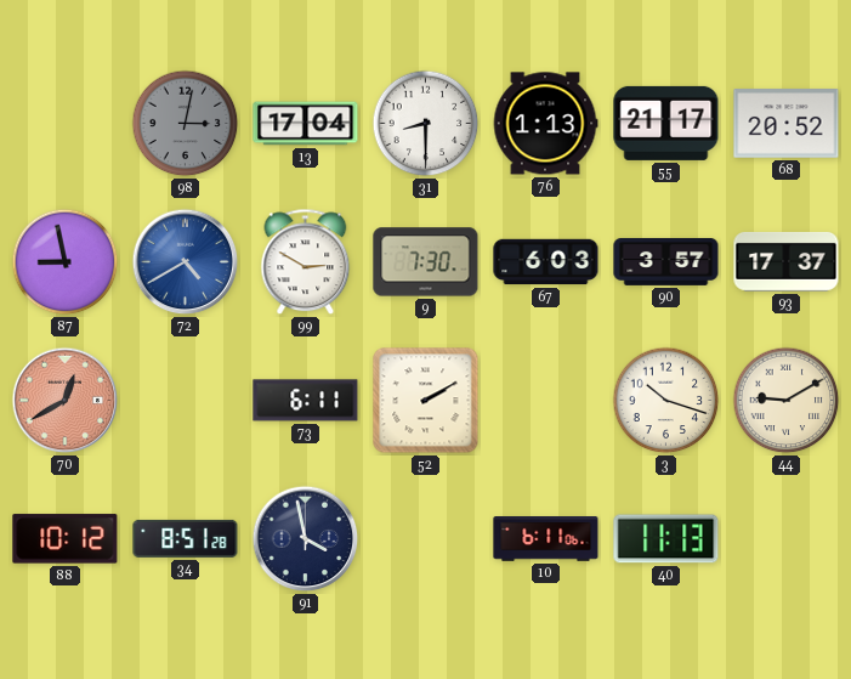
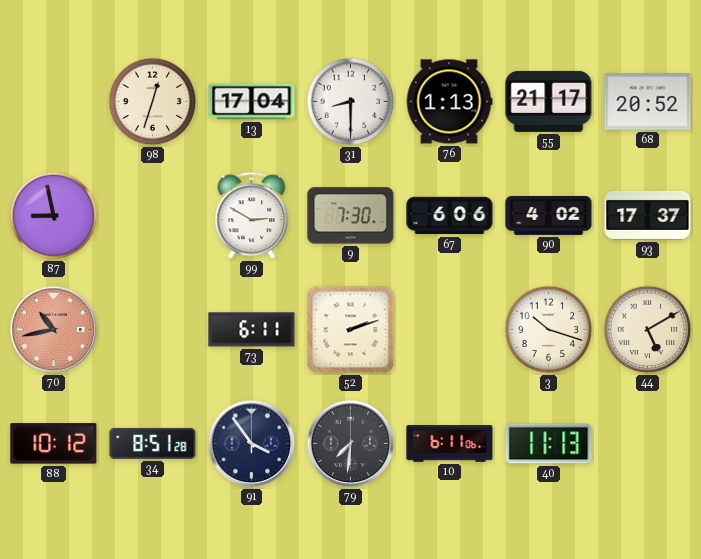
98: 3:02 -> 12:33
98 dial: grey -> cream
72: 4:40 -> none
67: 6:03 -> 6:06
90: 3:57 -> 4:02
70: 12:40 -> 10:43
52: 2:10 -> 2:12
44: 9:10 -> 5:10
91: 3:58 -> 3:54
79: none -> 7:31
